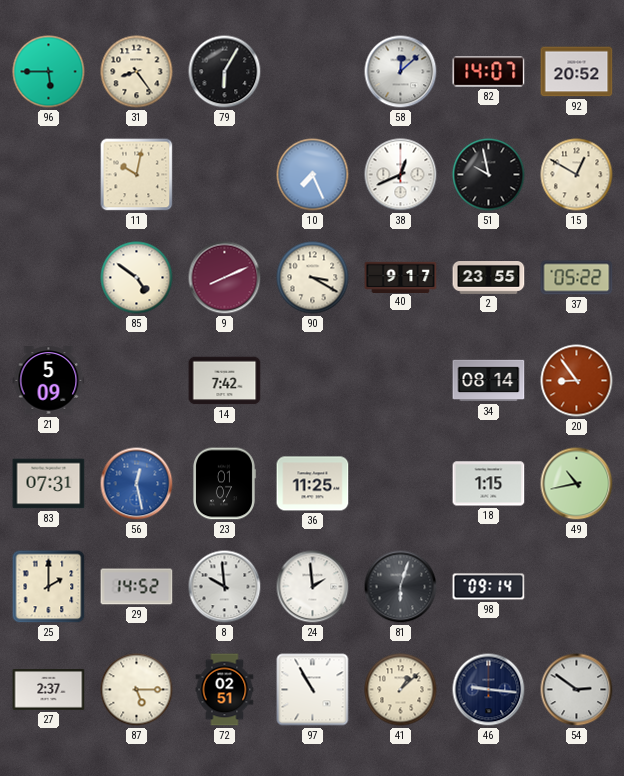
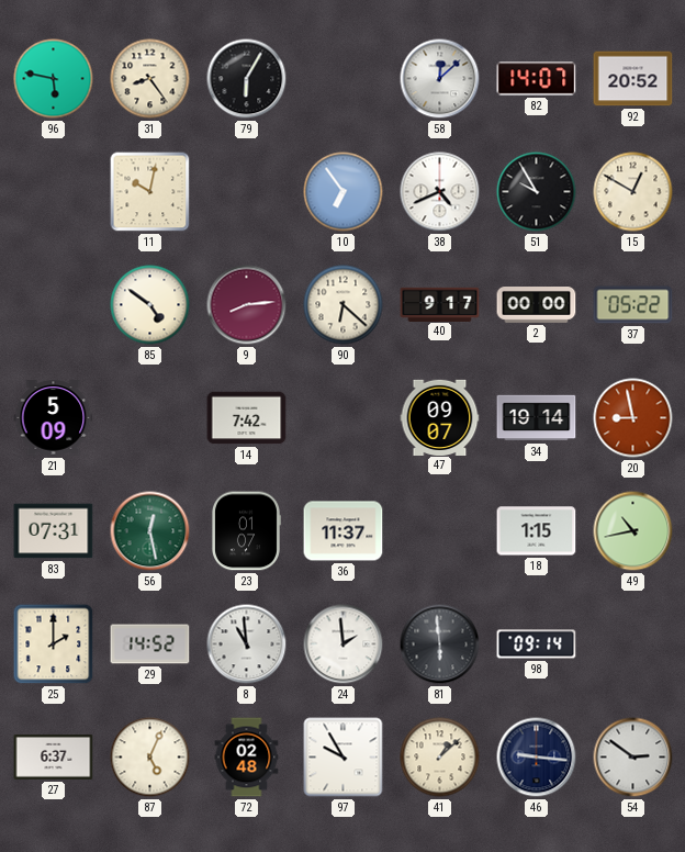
96: 5:45 -> 5:47
10: 7:26 -> 6:54
38: 12:41 -> 4:41
51: 9:58 -> 9:55
9: 8:11 -> 8:14
90: 3:20 -> 6:22
2: 23:55 -> 00:00
47: none -> 09:07
34: 08:14 -> 19:14
20: 8:54 -> 8:58
56 dial: blue -> green
36: 11:25 -> 11:37
8: 9:59 -> 10:59
81: 6:03 -> 5:59
27: 2:37 -> 6:37
87: 5:15 -> 5:04
72: 02:51 -> 02:48
97: 10:55 -> 9:55
